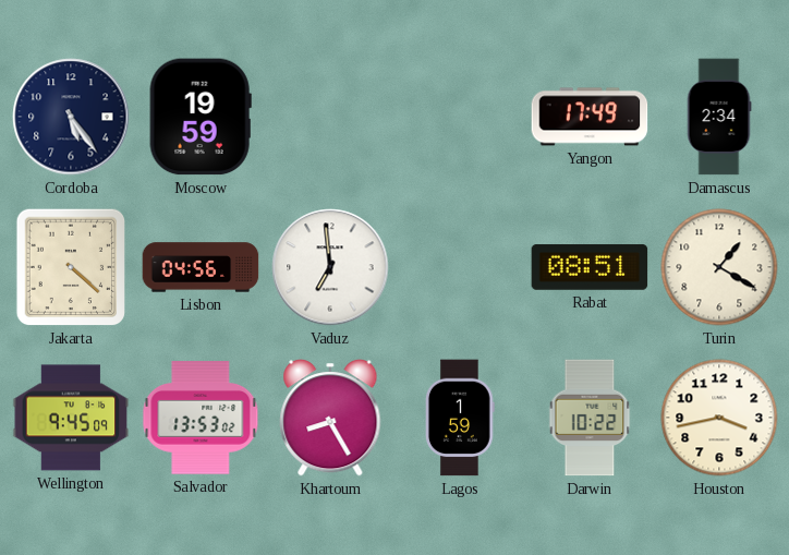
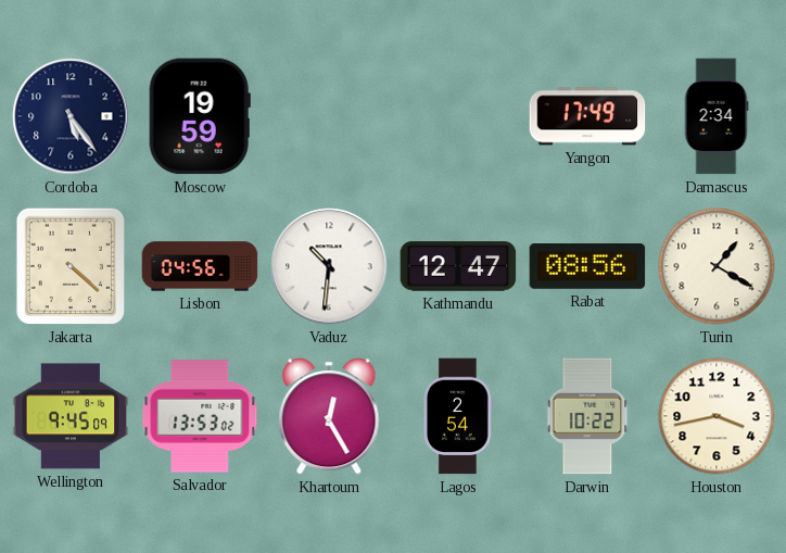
Vaduz: 6:59 -> 10:31
Kathmandu: none -> 12:47
Rabat: 08:51 -> 08:56
Khartoum: 8:25 -> 12:25
Lagos: 1:59 -> 2:54
